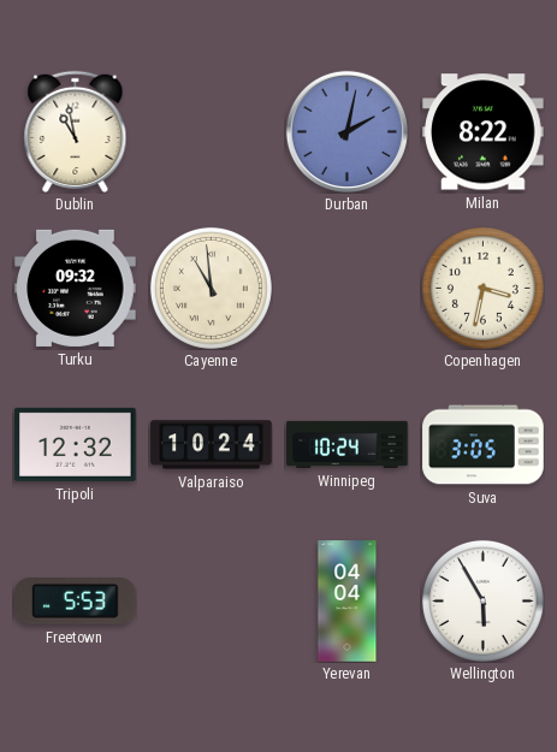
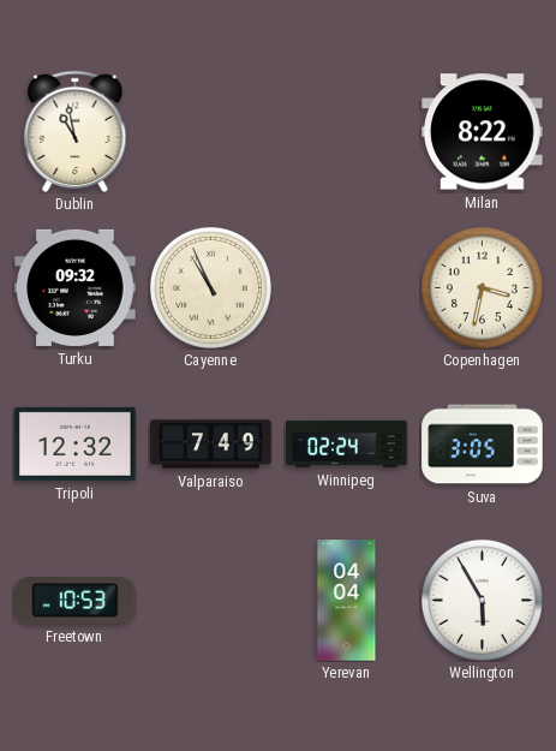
Durban: 2:02 -> none
Cayenne: 10:59 -> 10:56
Valparaiso: 10:24 -> 7:49
Winnipeg: 10:24 -> 02:24
Freetown: 5:53 -> 10:53
